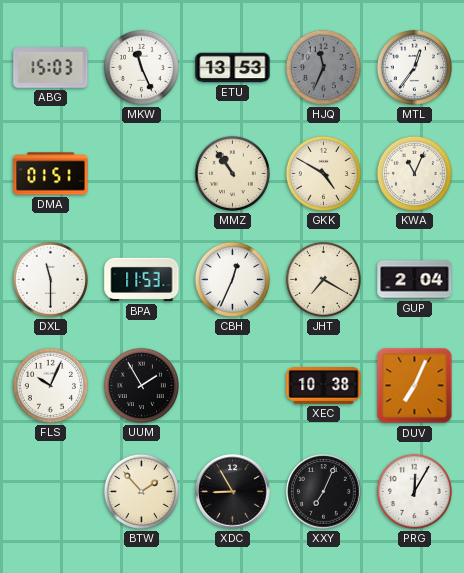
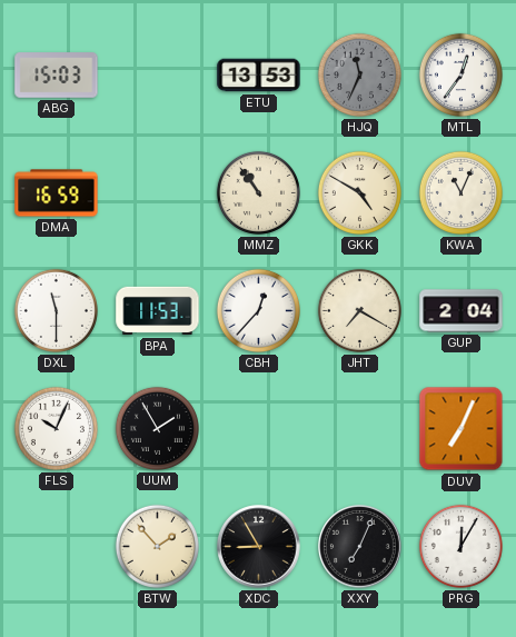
MKW: 11:26 -> none
DMA: 01:51 -> 16:59
CBH: 12:34 -> 12:37
XEC: 10:38 -> none
